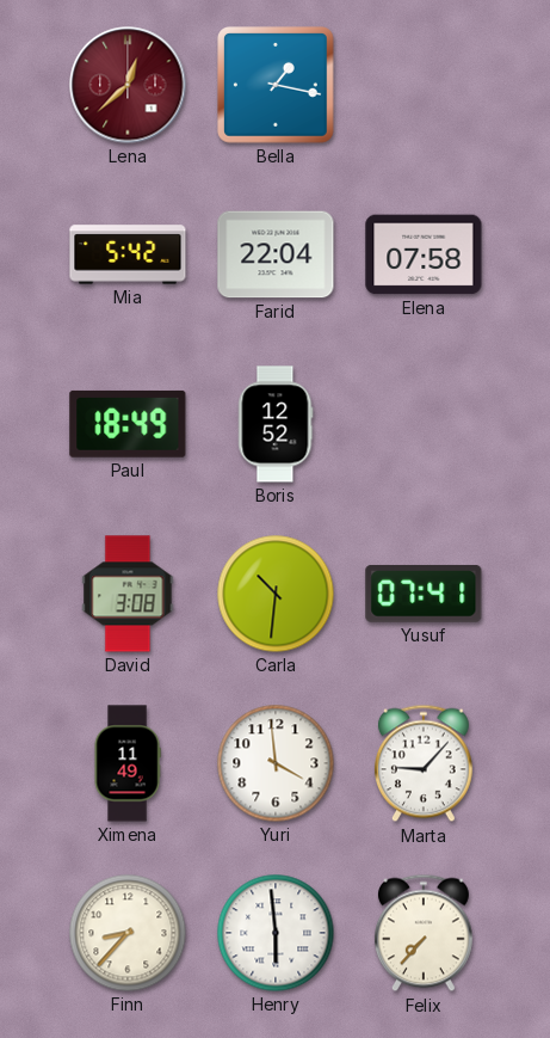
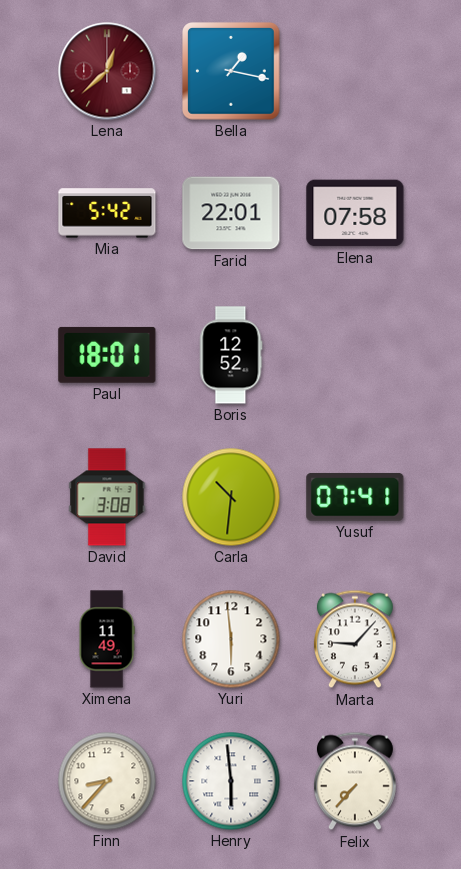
Farid: 22:04 -> 22:01
Paul: 18:49 -> 18:01
Yuri: 3:59 -> 5:59
